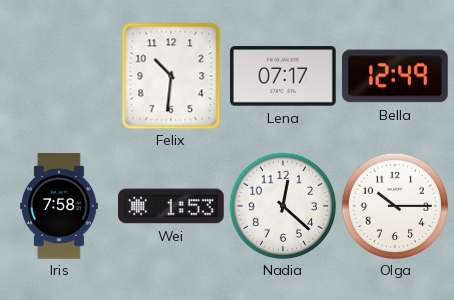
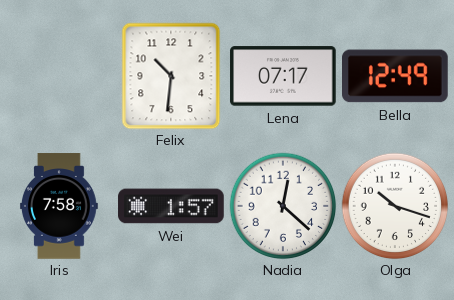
Wei: 1:53 -> 1:57
Olga: 10:15 -> 10:18
